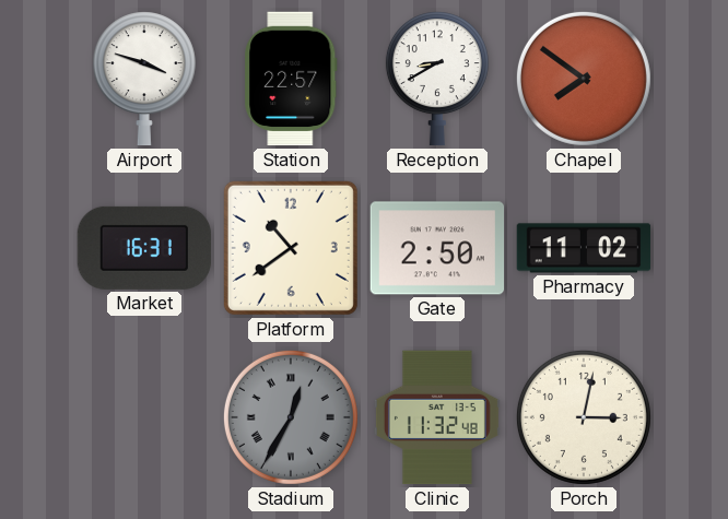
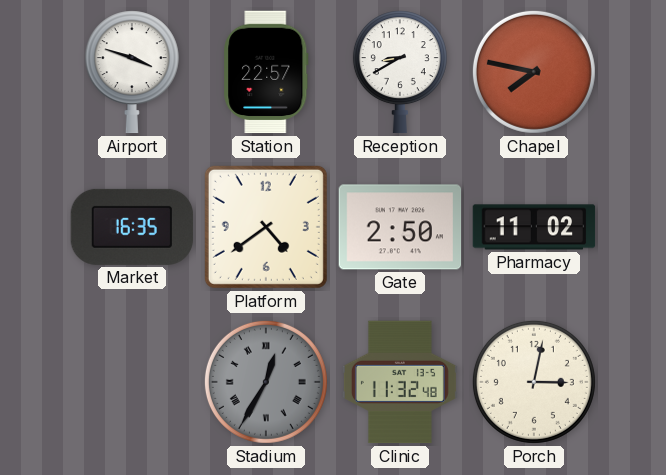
Chapel: 7:51 -> 7:47
Market: 16:31 -> 16:35
Platform: 10:39 -> 4:39
